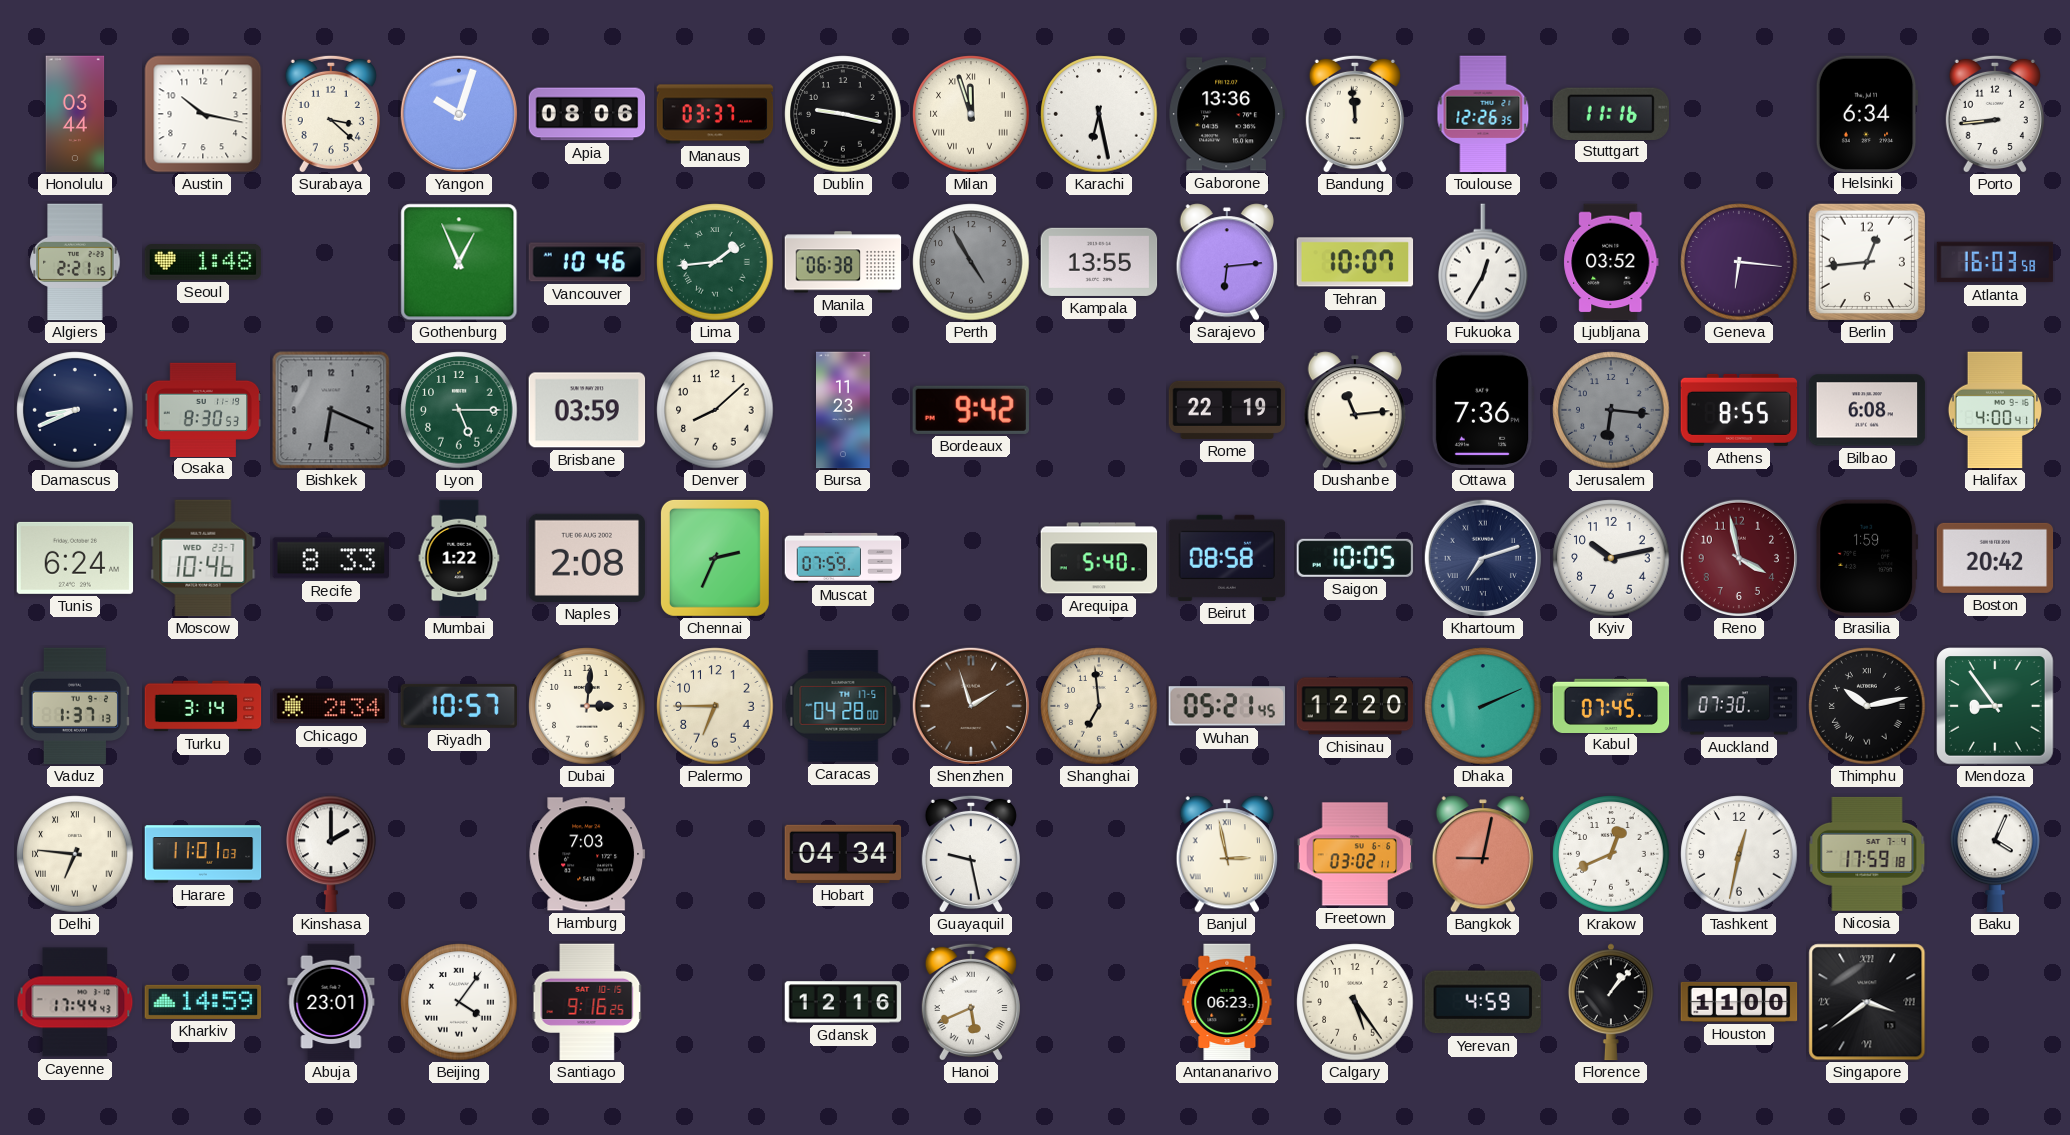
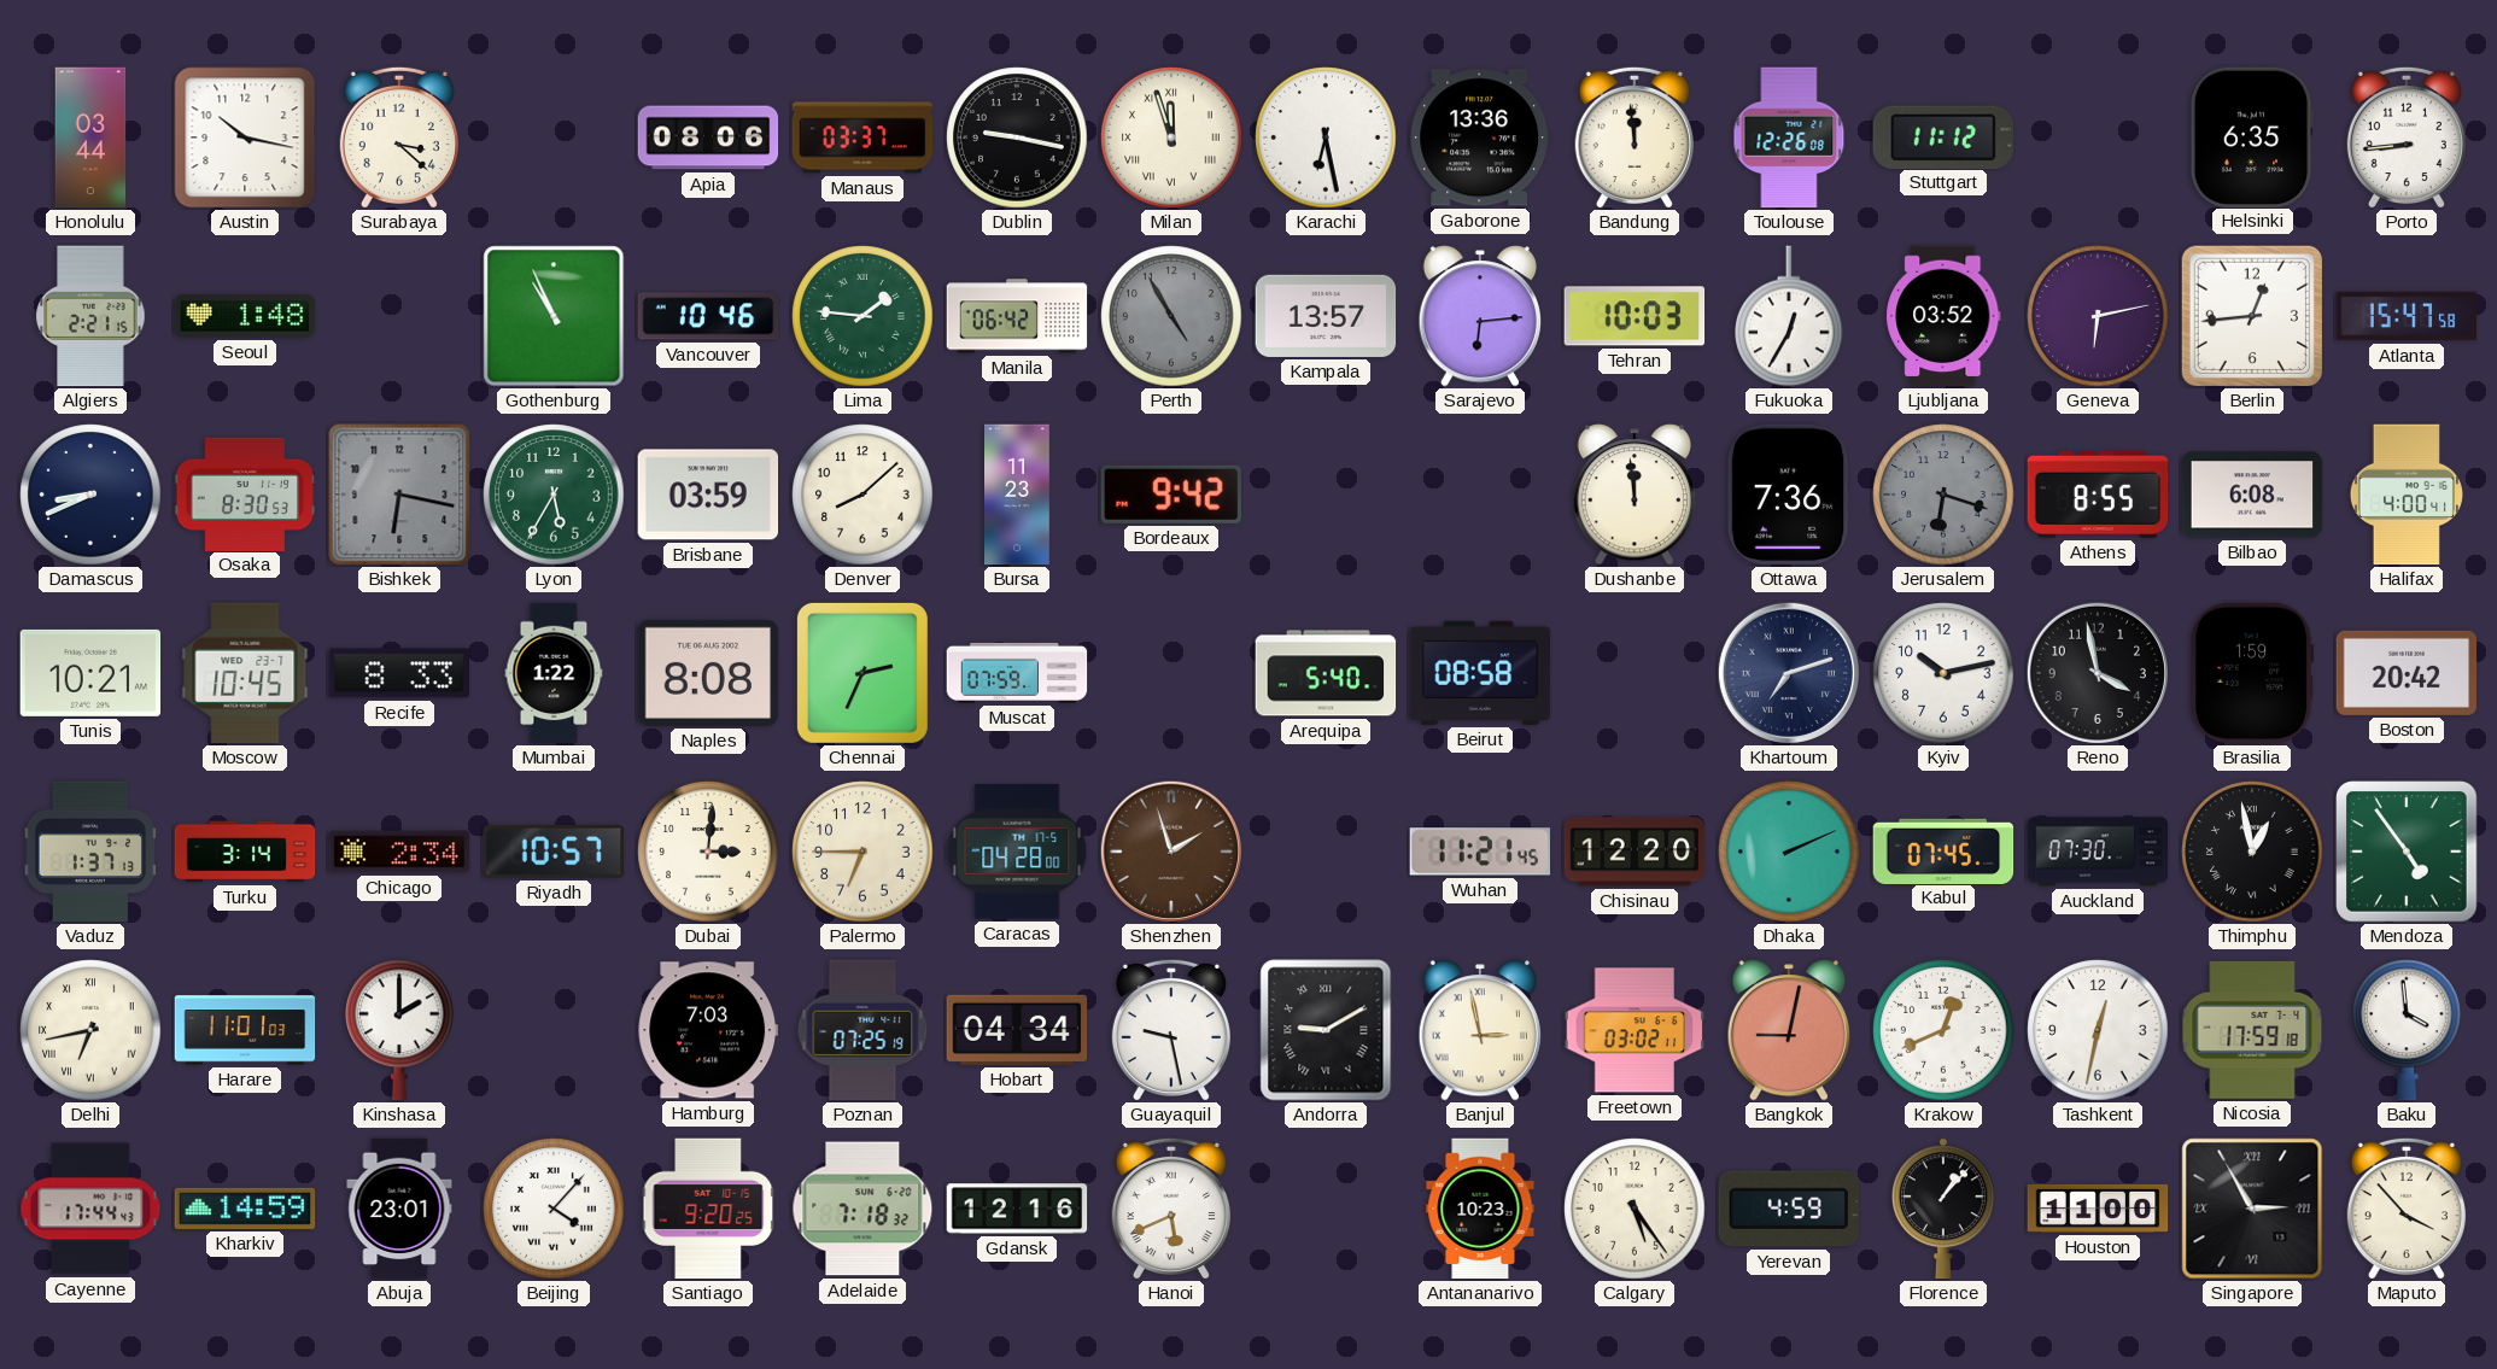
Yangon: 10:03 -> none
Toulouse: 12:26:35 -> 12:26:08
Stuttgart: 11:16 -> 11:12
Helsinki: 6:34 -> 6:35
Gothenburg: 12:56 -> 10:56
Lima: 1:44 -> 1:46
Manila: 06:38 -> 06:42
Kampala: 13:55 -> 13:57
Tehran: 10:07 -> 10:03
Geneva: 6:16 -> 6:13
Atlanta: 16:03 -> 15:47
Bishkek: 6:19 -> 6:17
Lyon: 5:15 -> 5:35
Rome: 22:19 -> none
Dushanbe: 11:14 -> 11:59
Jerusalem: 6:16 -> 6:18
Tunis: 6:24 -> 10:21
Moscow: 10:46 -> 10:45
Naples: 2:08 -> 8:08
Saigon: 10:05 -> none
Reno dial: burgundy -> black
Shanghai: 6:59 -> none
Wuhan: 05:21 -> 11:21
Thimphu: 10:13 -> 12:58
Mendoza: 8:54 -> 4:54
Delhi: 6:46 -> 6:43
Poznan: none -> 07:25
Andorra: none -> 9:10
Baku: 4:04 -> 3:59
Beijing: 4:06 -> 4:07
Santiago: 9:16 -> 9:20
Adelaide: none -> 7:18
Antananarivo: 06:23 -> 10:23
Singapore: 3:39 -> 2:55
Maputo: none -> 3:53
